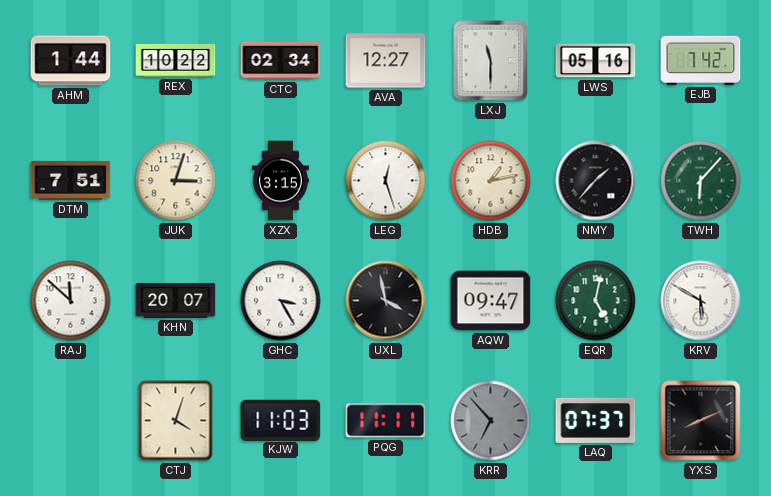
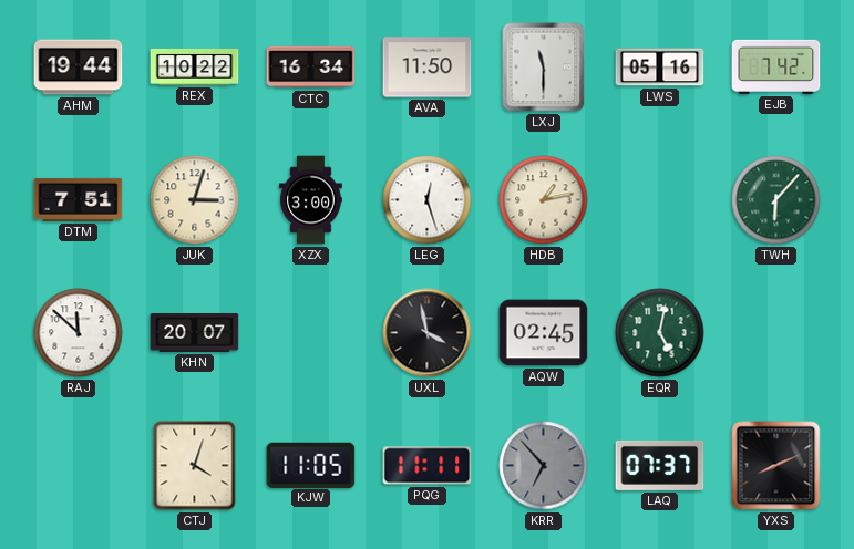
AHM: 1:44 -> 19:44
CTC: 02:34 -> 16:34
AVA: 12:27 -> 11:50
XZX: 3:15 -> 3:00
NMY: 1:37 -> none
GHC: 3:25 -> none
AQW: 09:47 -> 02:45
KRV: 5:50 -> none
KJW: 11:03 -> 11:05
